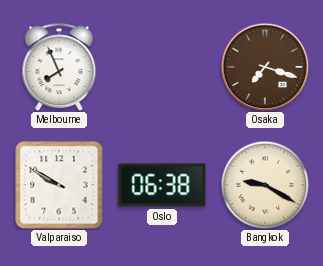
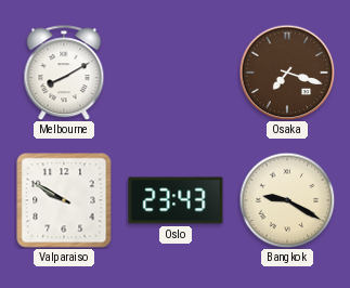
Melbourne: 7:56 -> 8:10
Oslo: 06:38 -> 23:43
